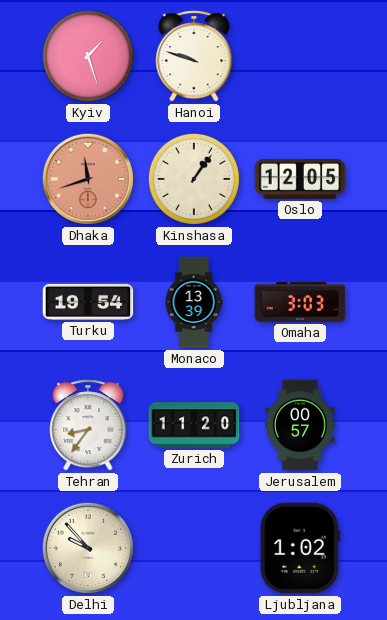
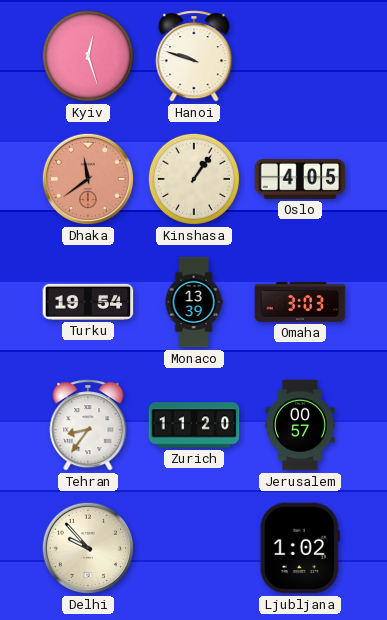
Kyiv: 1:27 -> 12:27
Dhaka: 11:42 -> 11:39
Oslo: 12:05 -> 4:05
